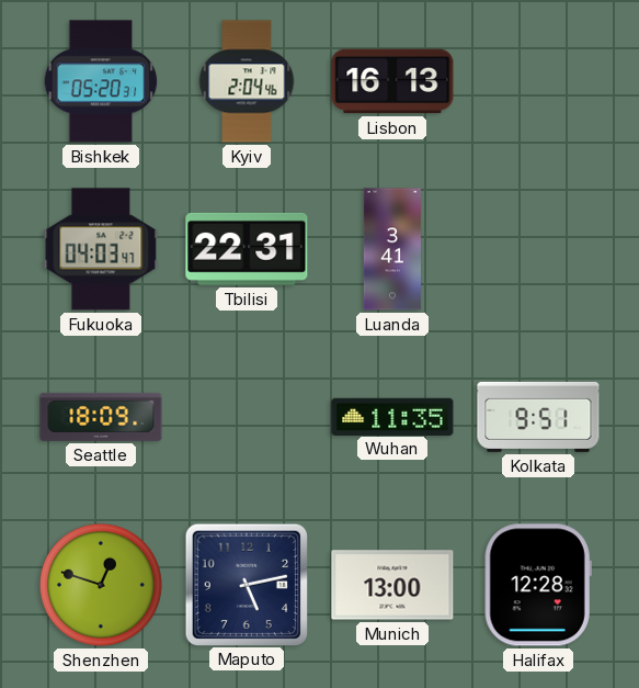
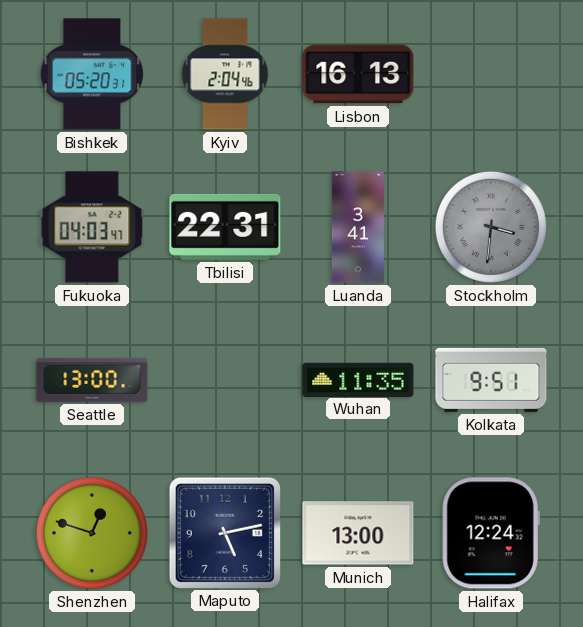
Stockholm: none -> 3:31
Seattle: 18:09 -> 13:00
Halifax: 12:28 -> 12:24
